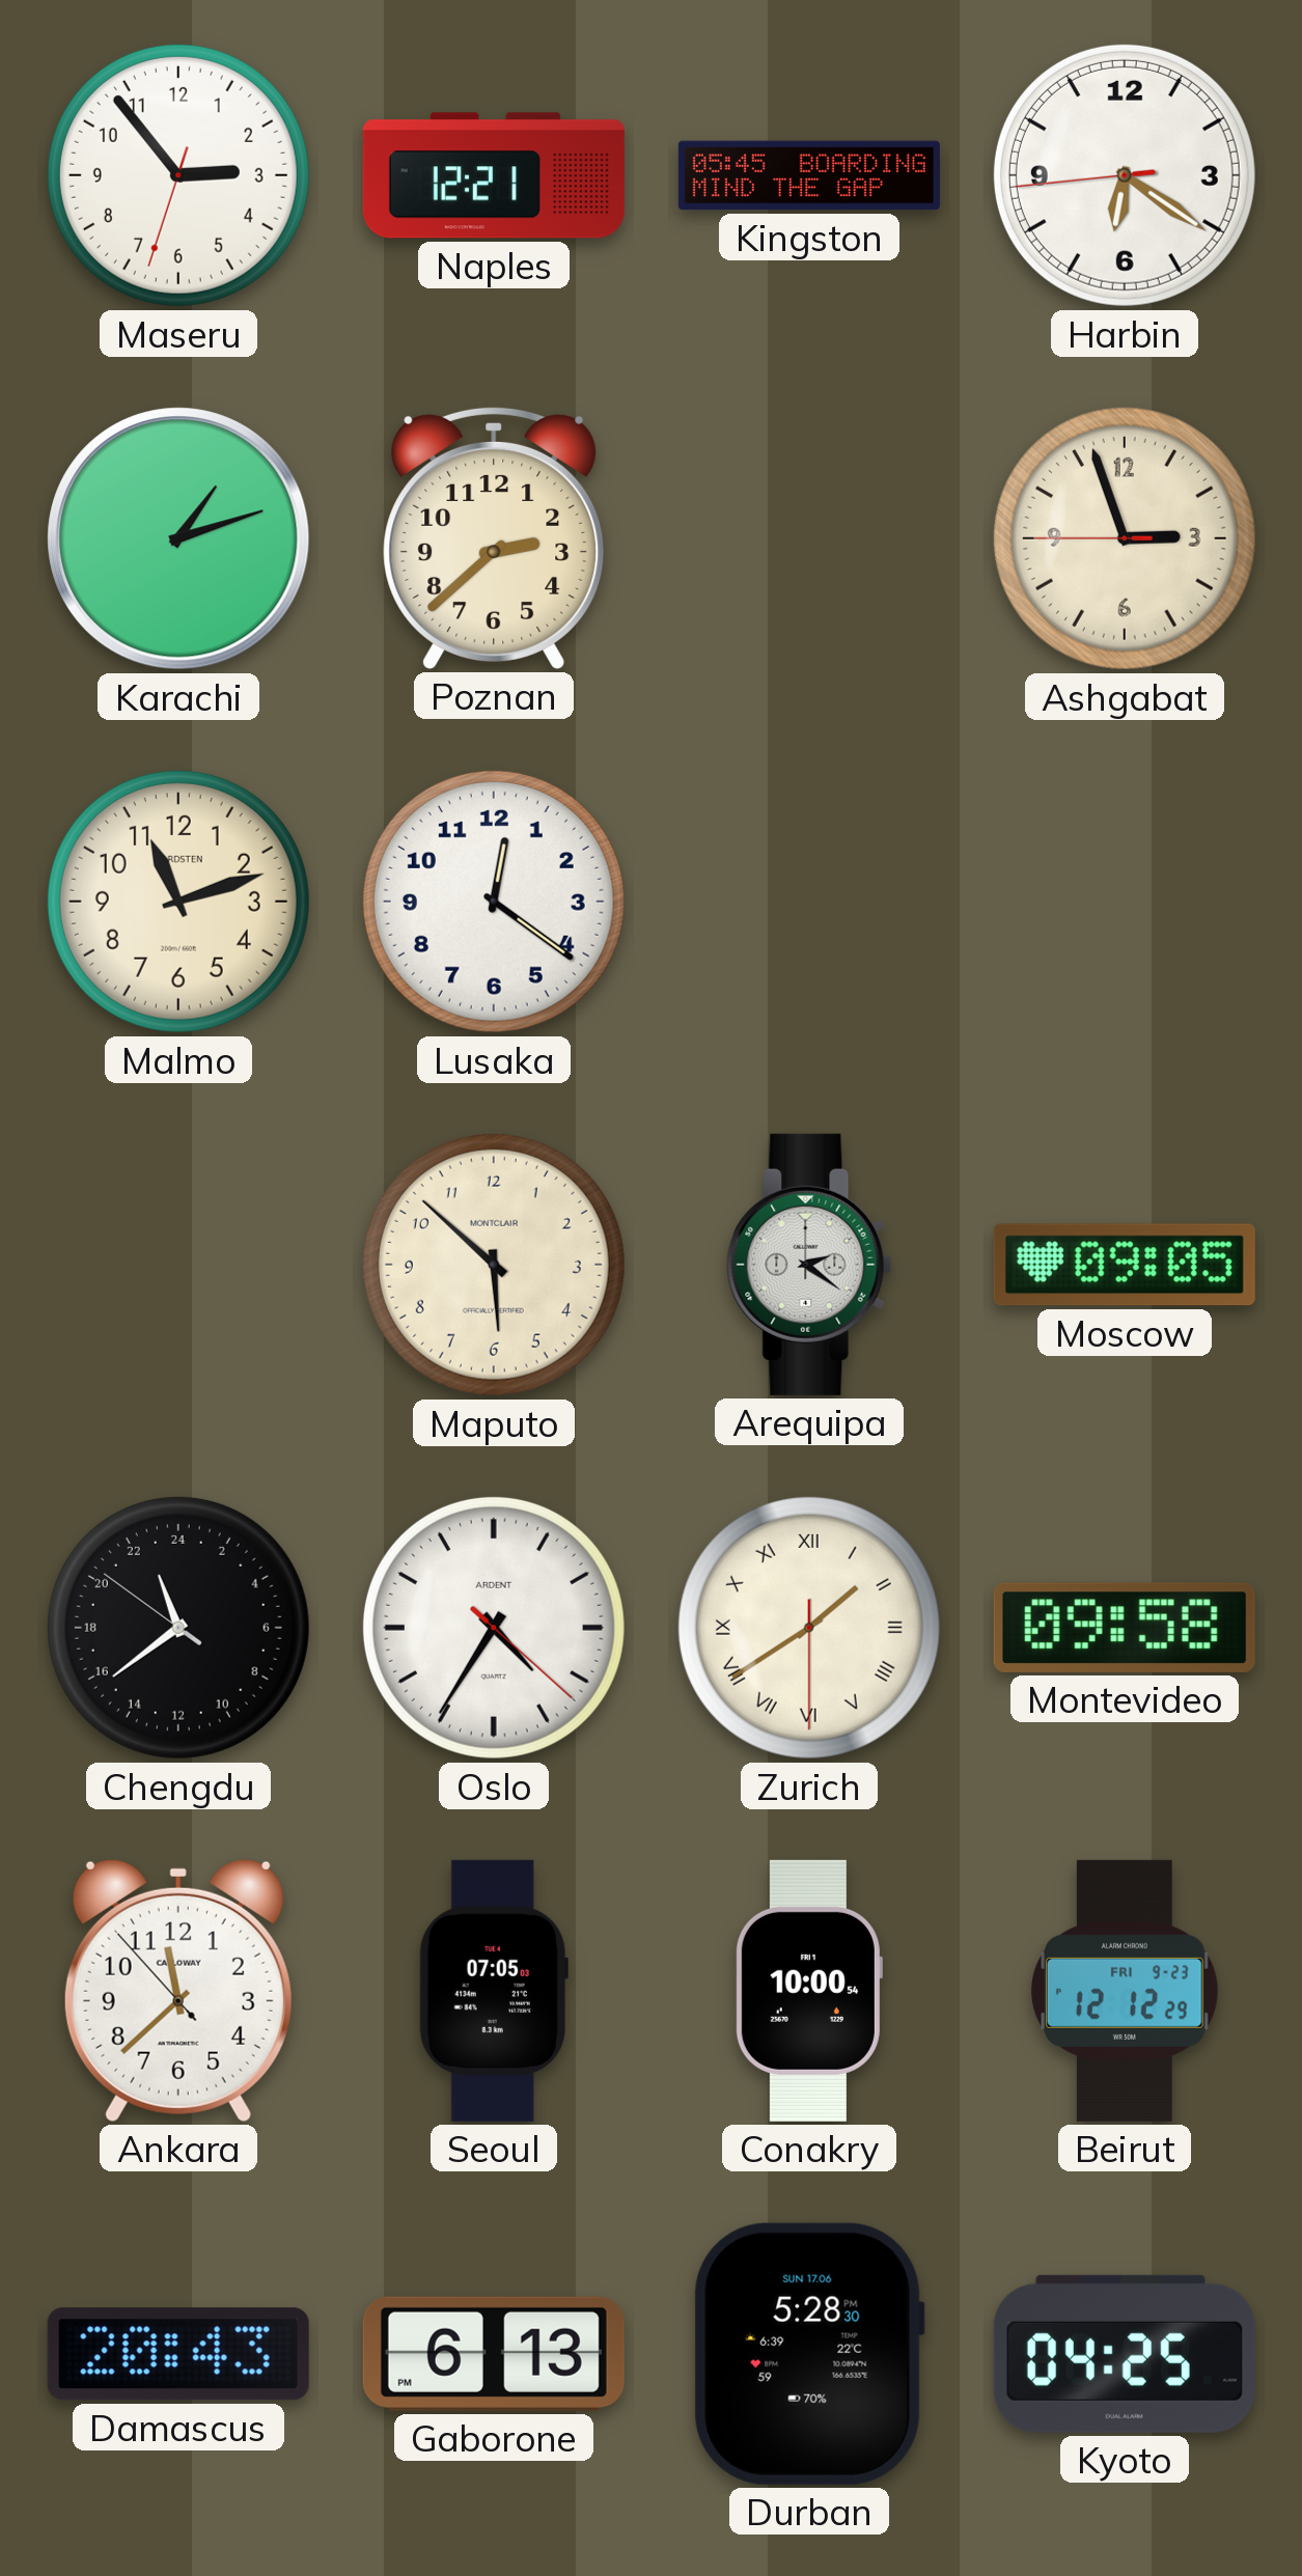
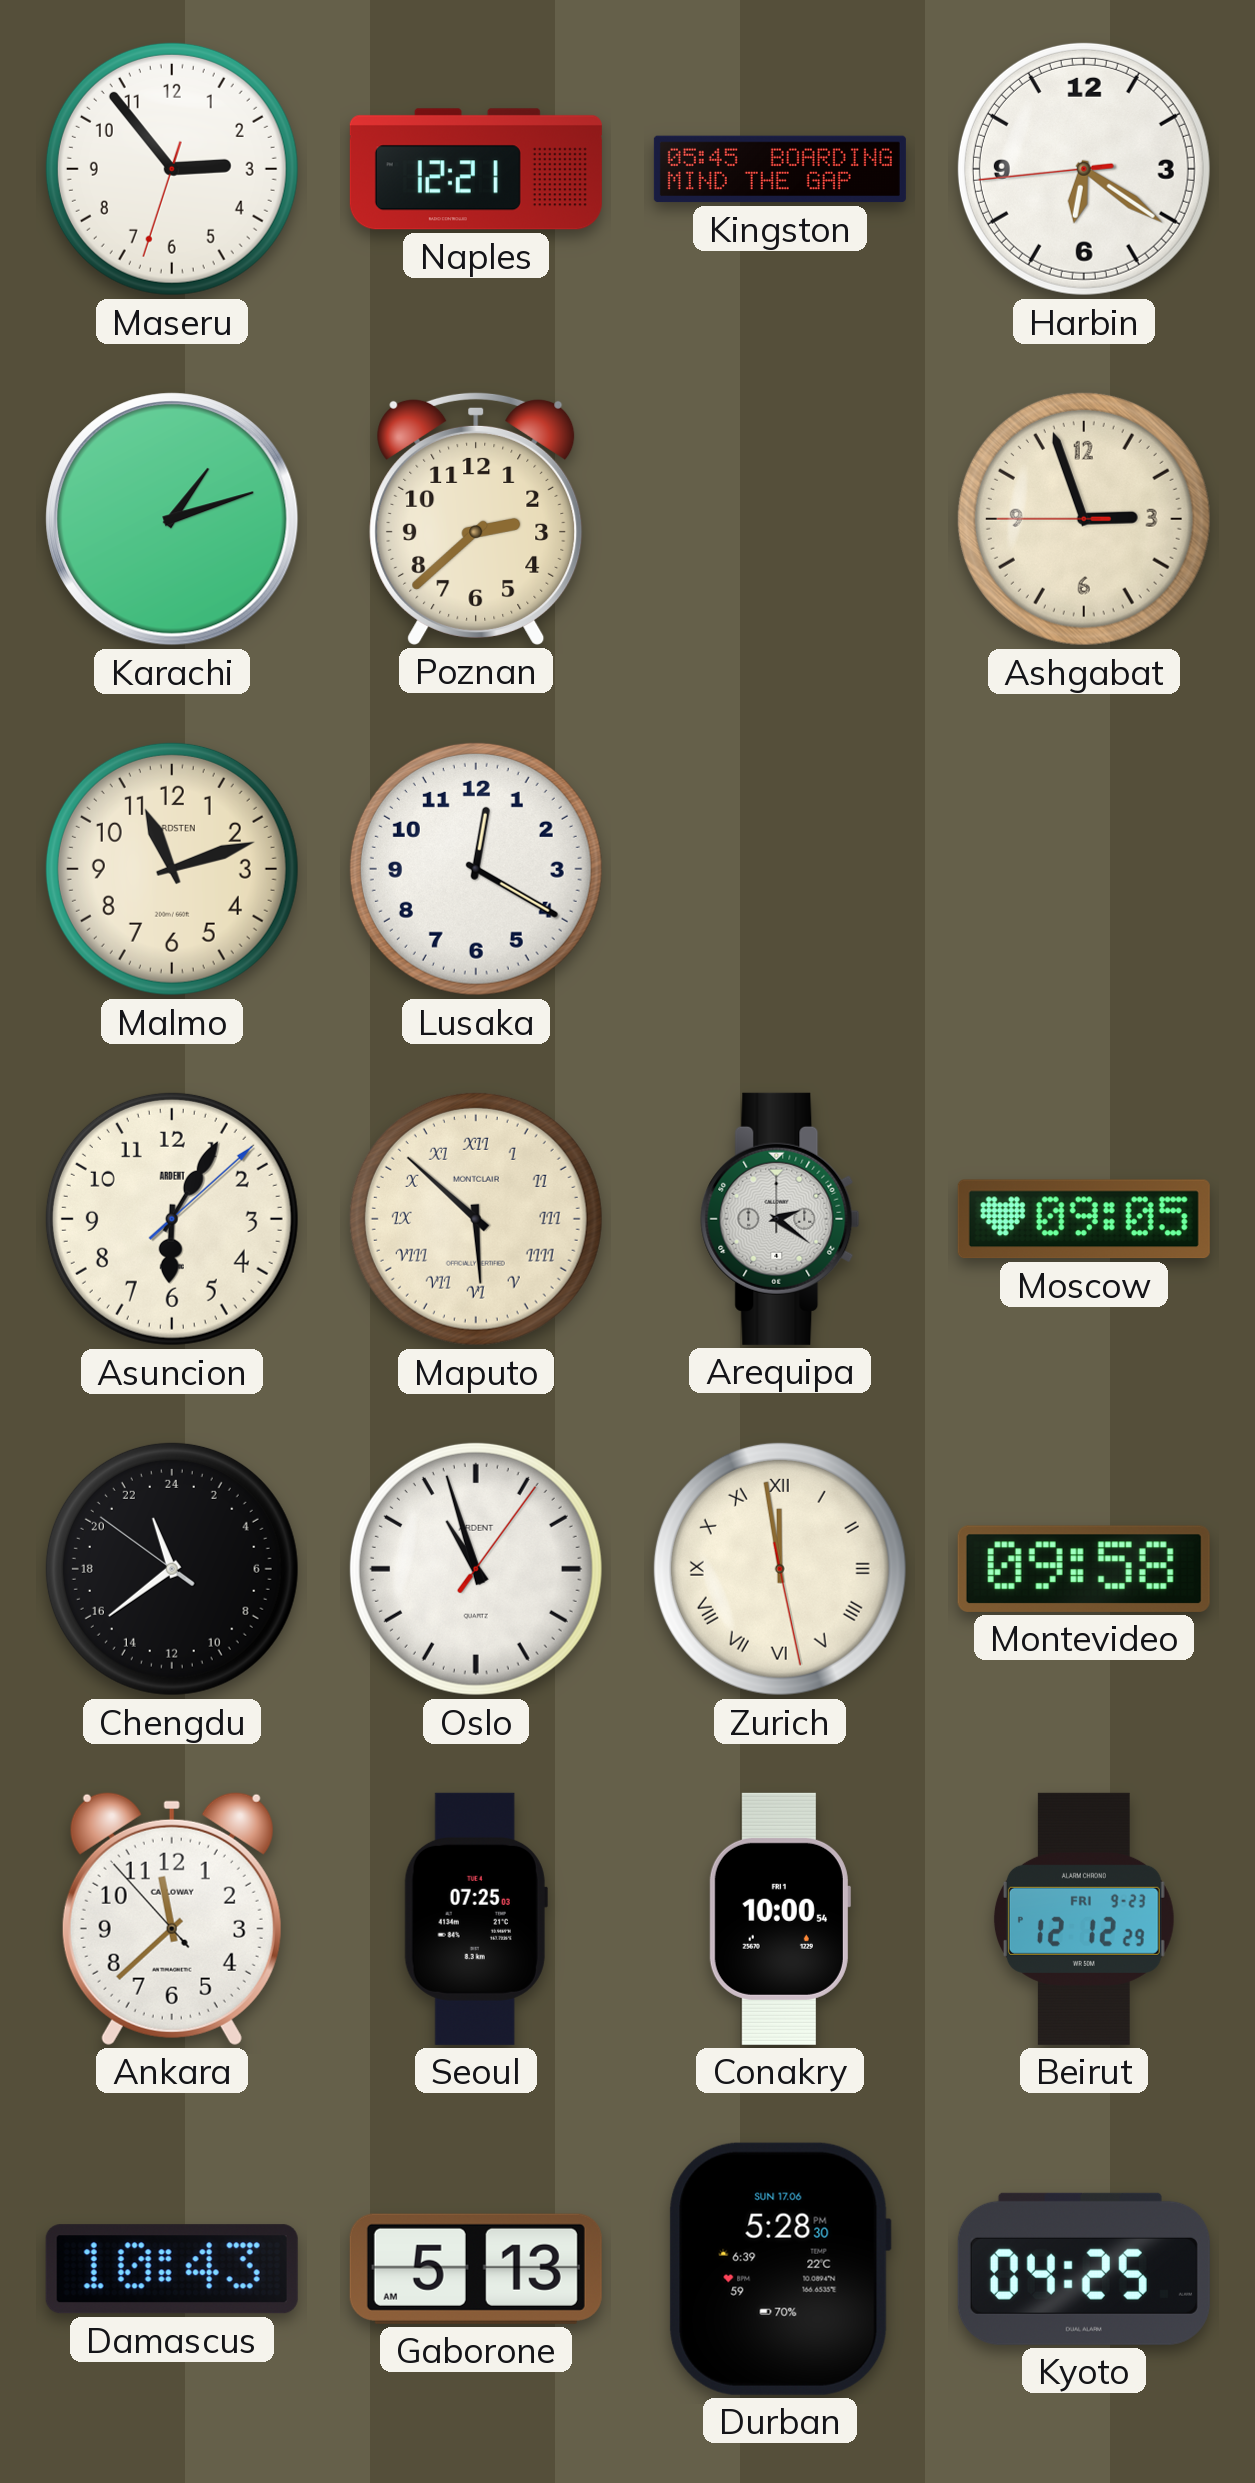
Lusaka: 12:21 -> 12:20
Asuncion: none -> 6:05
Maputo numerals: Arabic -> Roman
Oslo: 4:35 -> 10:57
Zurich: 1:39 -> 11:58
Seoul: 07:05 -> 07:25
Damascus: 20:43 -> 10:43
Gaborone: 6:13 -> 5:13
